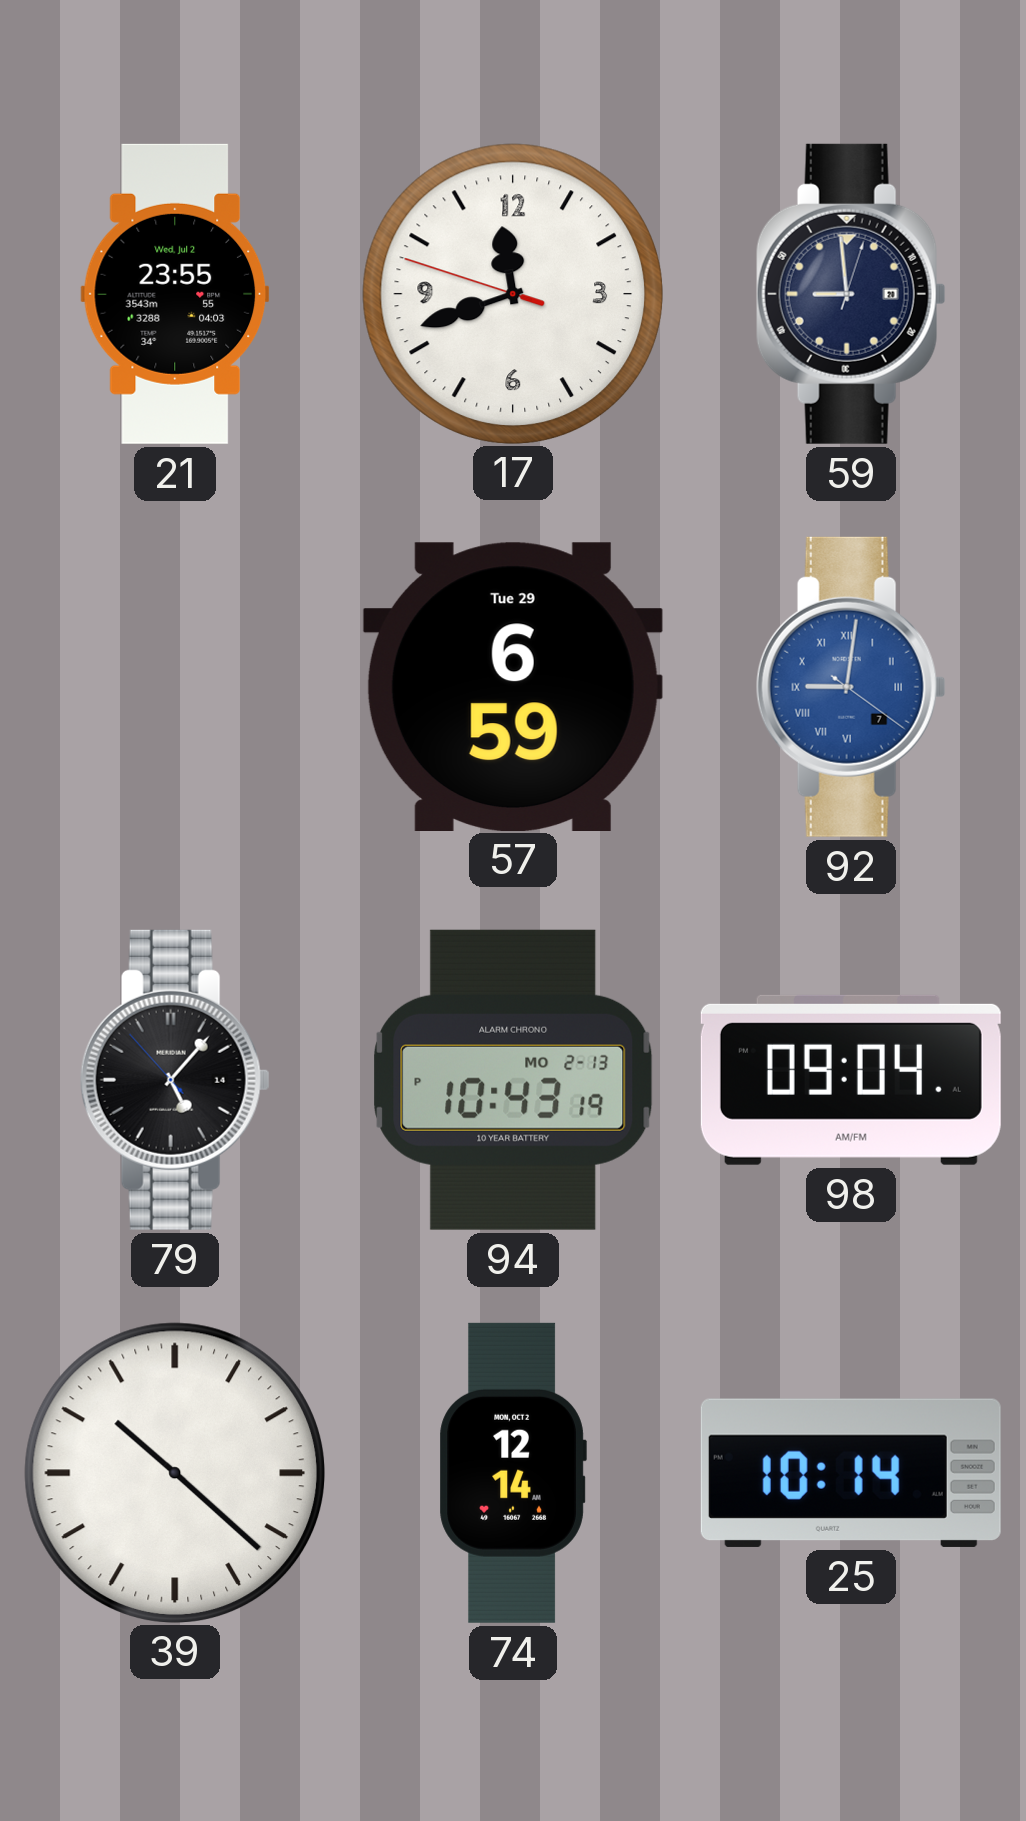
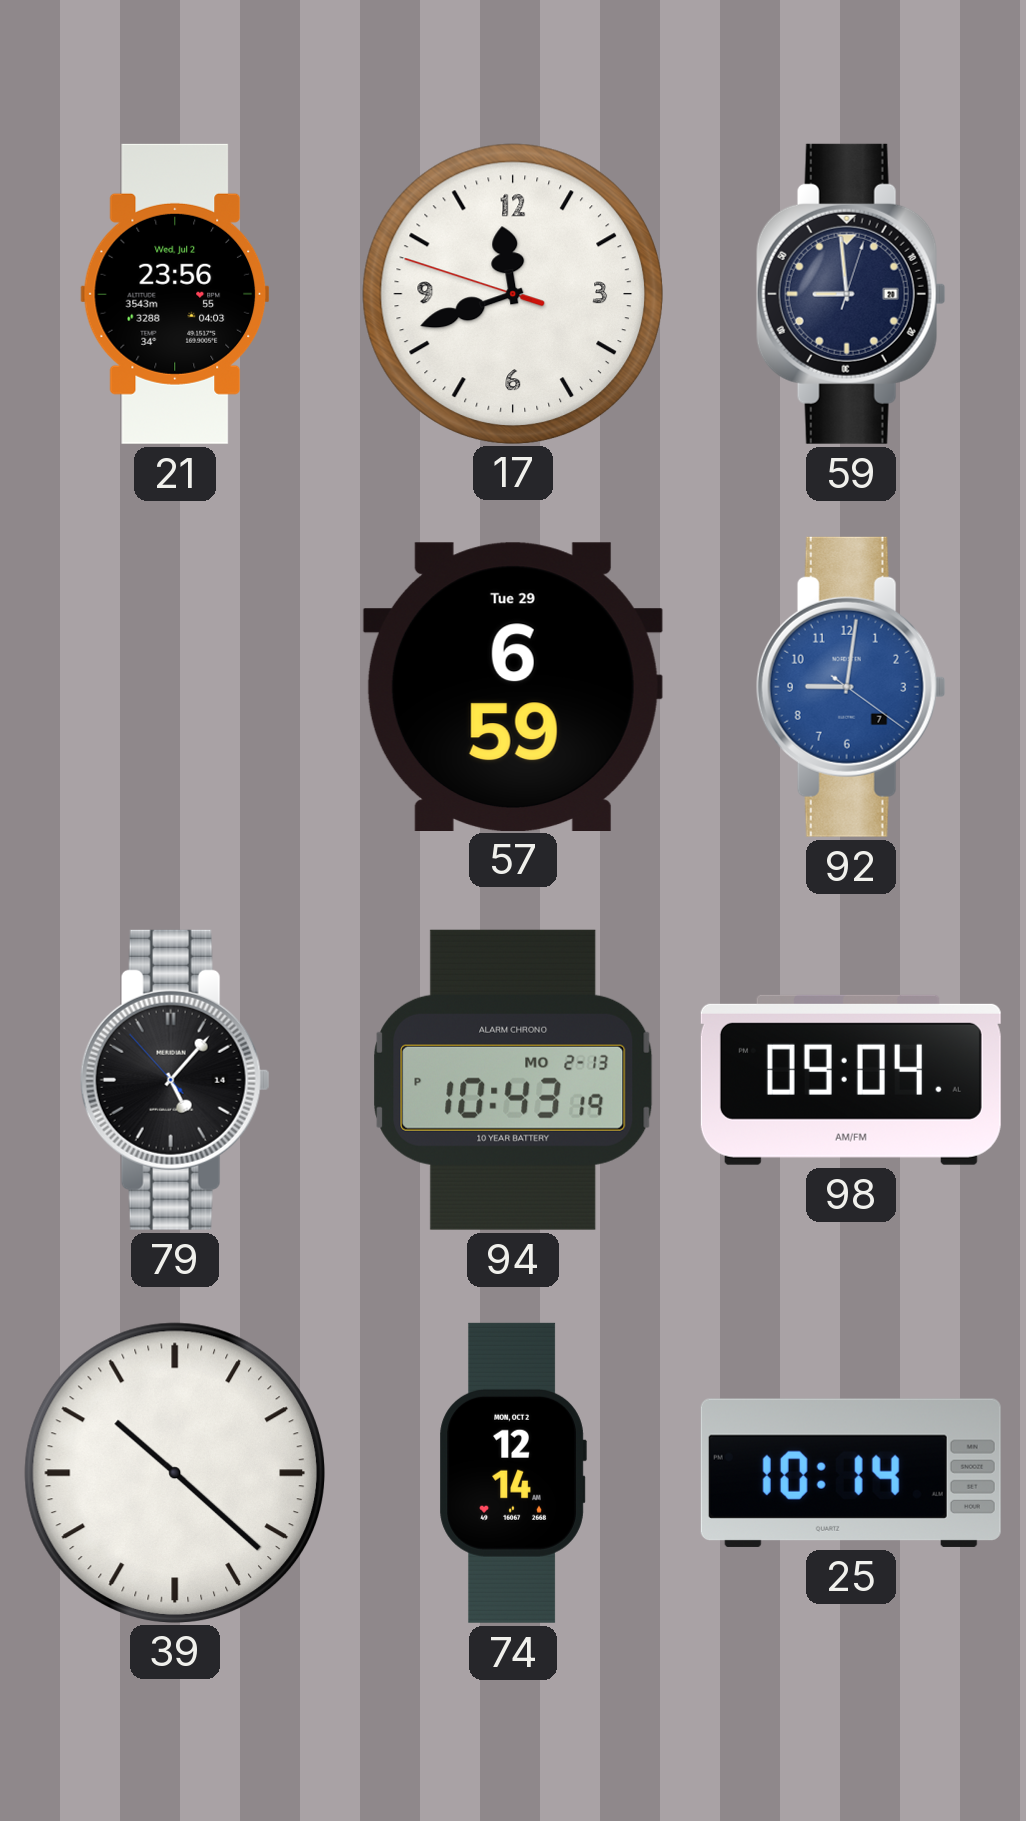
21: 23:55 -> 23:56
92 numerals: Roman -> Arabic
